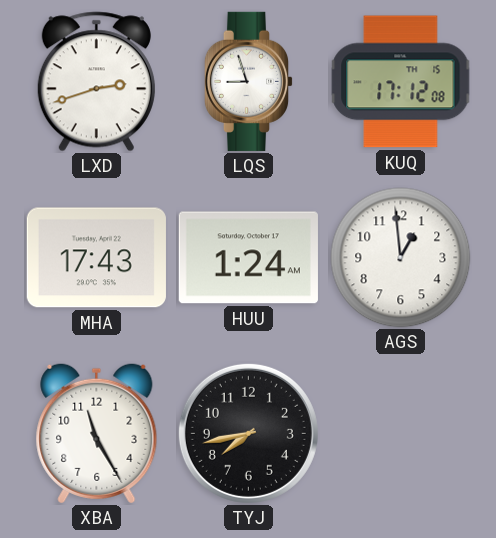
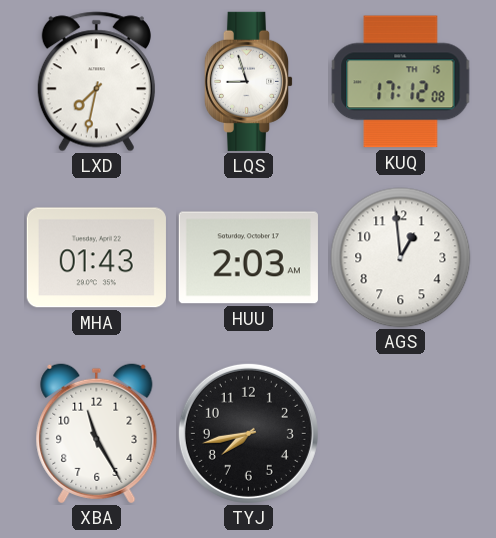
LXD: 2:42 -> 7:32
MHA: 17:43 -> 01:43
HUU: 1:24 -> 2:03
